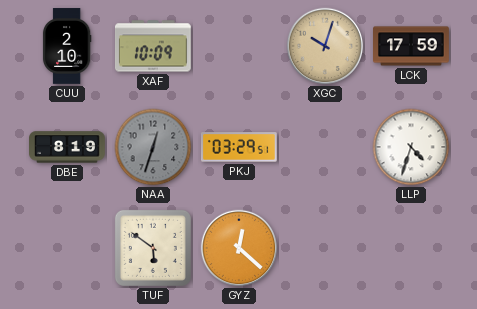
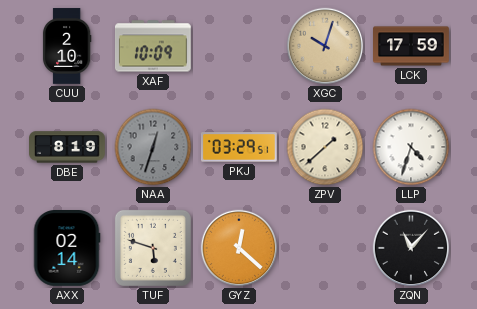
ZPV: none -> 1:38
AXX: none -> 02:14
TUF: 5:51 -> 5:48
ZQN: none -> 11:07
